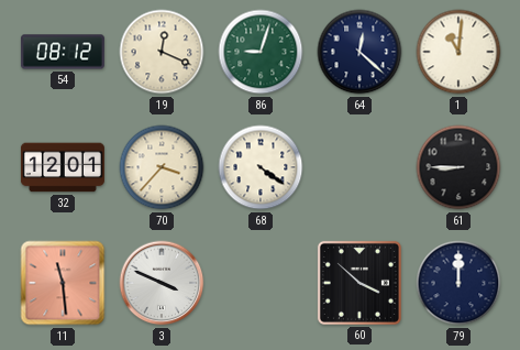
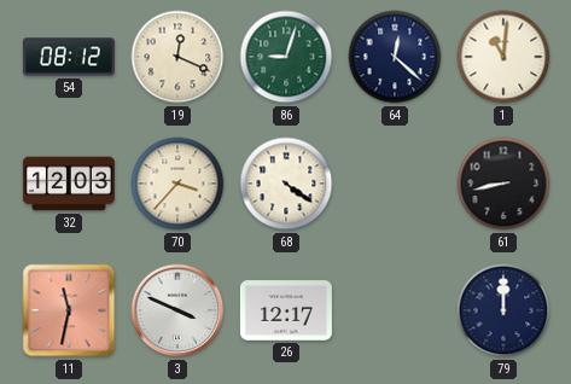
32: 12:01 -> 12:03
61: 8:45 -> 8:43
11: 11:29 -> 11:32
26: none -> 12:17
60: 3:52 -> none
